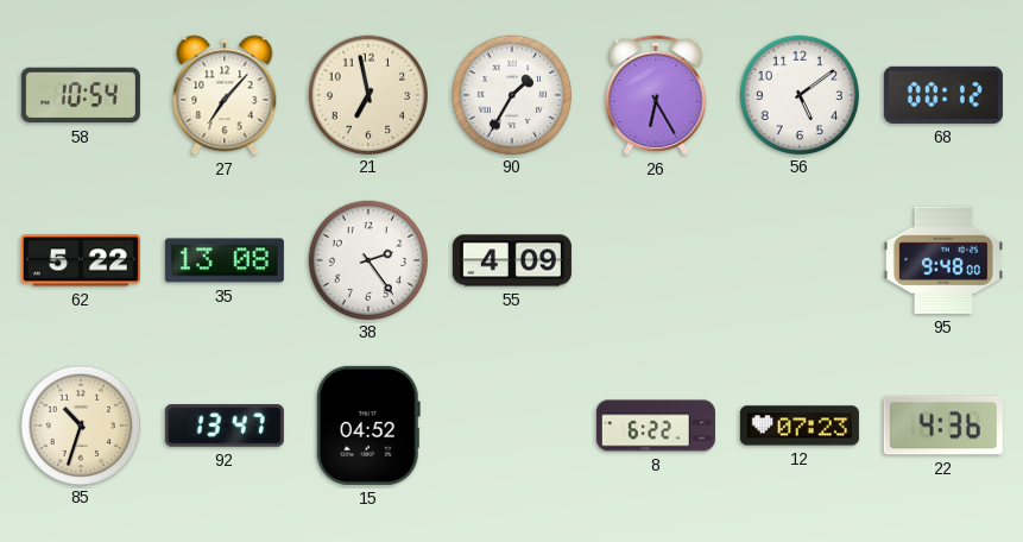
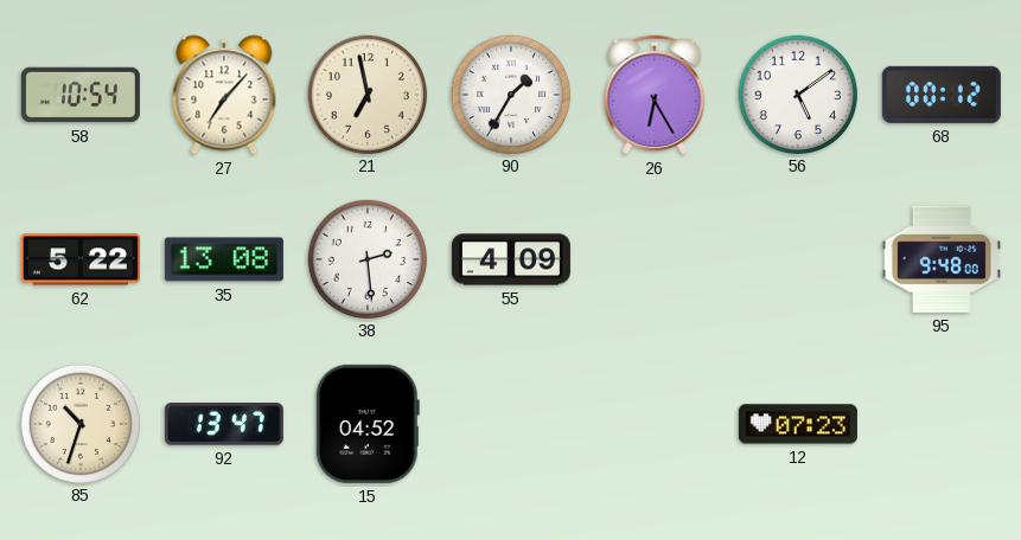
38: 2:24 -> 2:29
8: 6:22 -> none
22: 4:36 -> none
